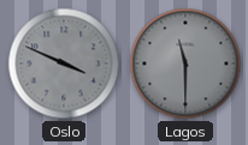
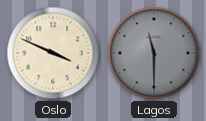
Oslo dial: grey -> cream
